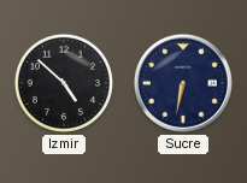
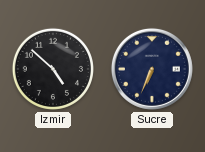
Sucre: 6:32 -> 6:34
